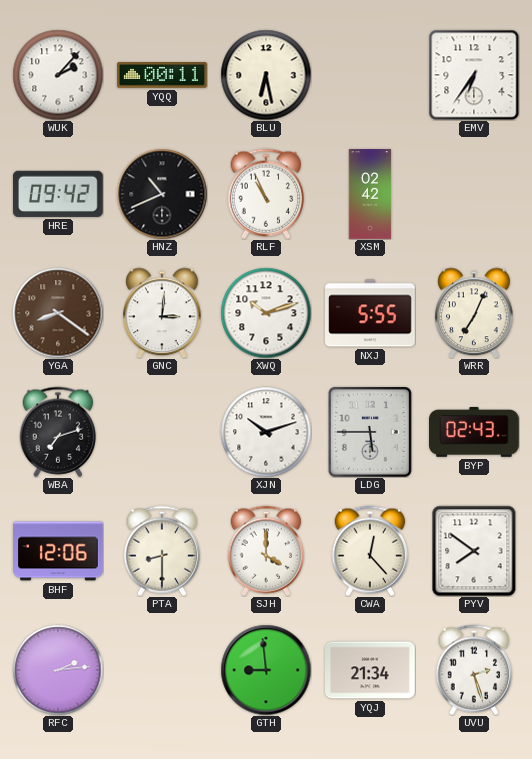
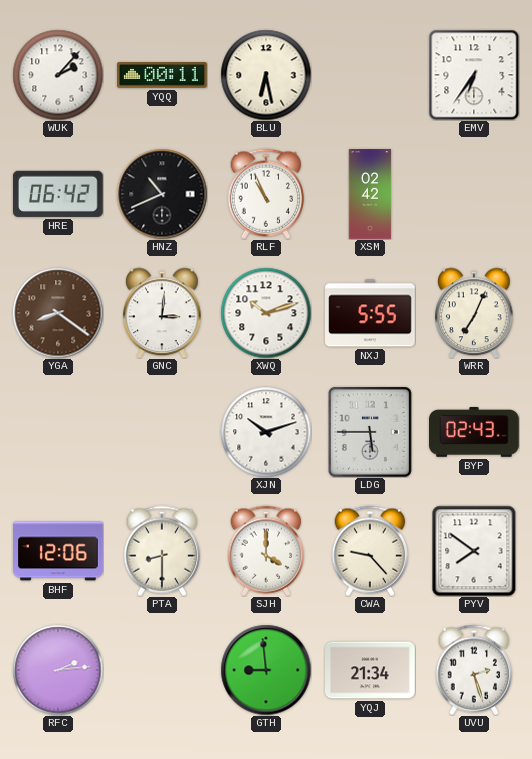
HRE: 09:42 -> 06:42
WBA: 7:12 -> none
CWA: 12:23 -> 9:23
